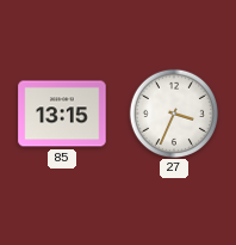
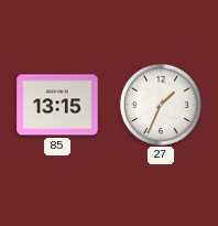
27: 3:34 -> 1:34
